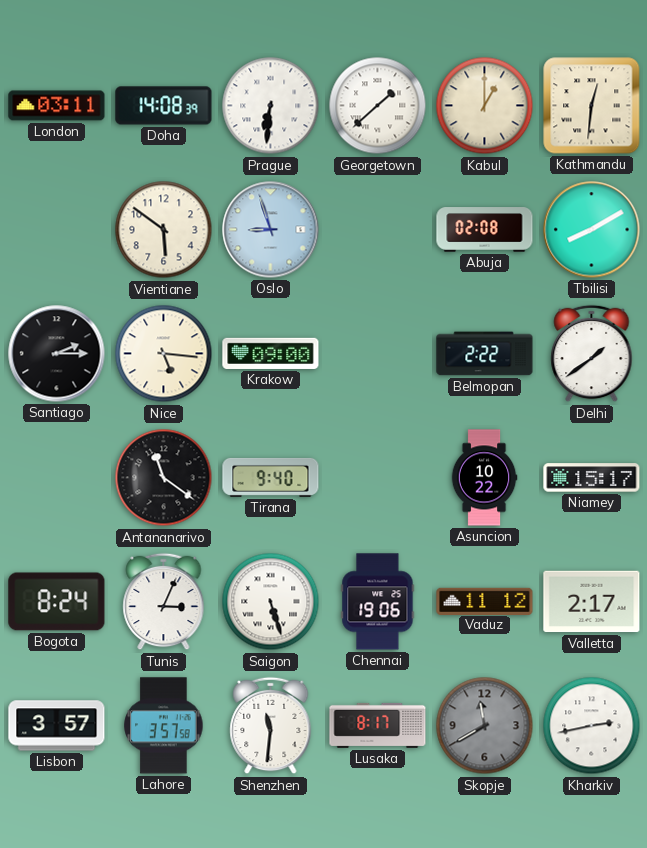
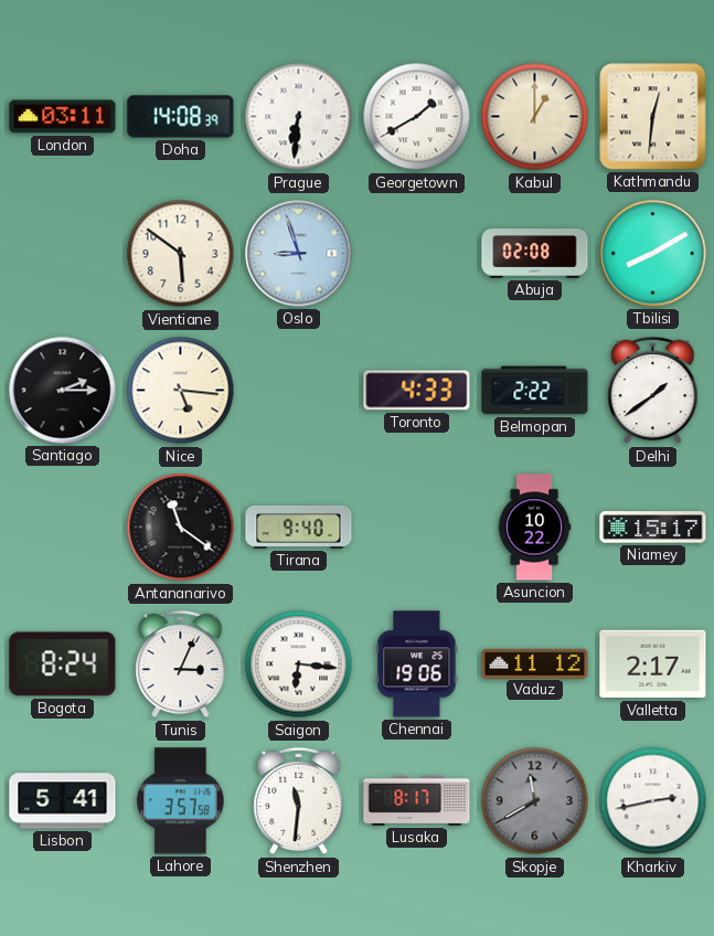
Georgetown: 1:38 -> 1:40
Krakow: 09:00 -> none
Toronto: none -> 4:33
Saigon: 5:27 -> 6:16
Lisbon: 3:57 -> 5:41
